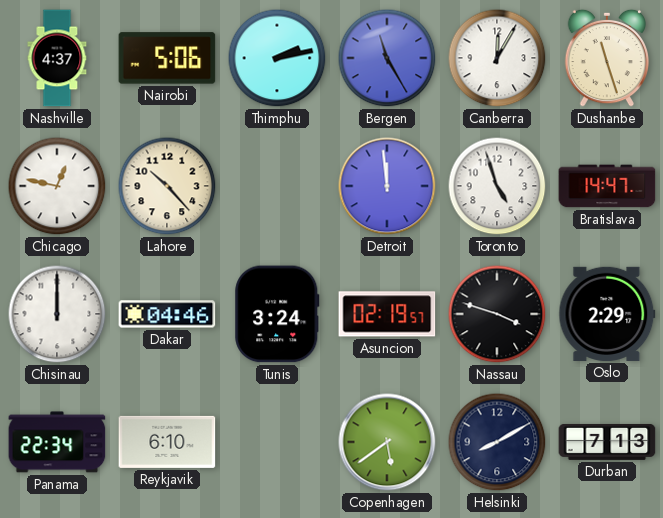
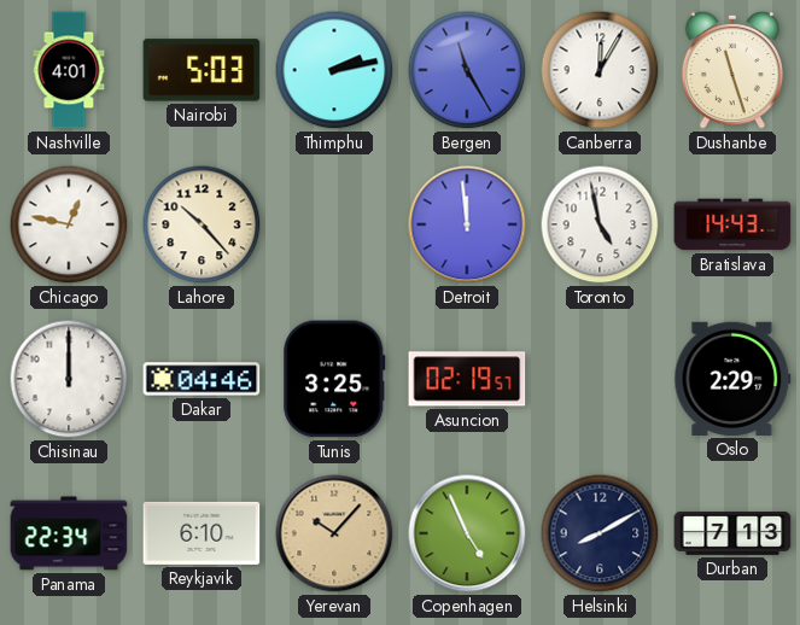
Nashville: 4:37 -> 4:01
Nairobi: 5:06 -> 5:03
Toronto: 4:57 -> 4:58
Bratislava: 14:47 -> 14:43
Tunis: 3:24 -> 3:25
Nassau: 3:48 -> none
Yerevan: none -> 10:07
Copenhagen: 5:39 -> 4:56
